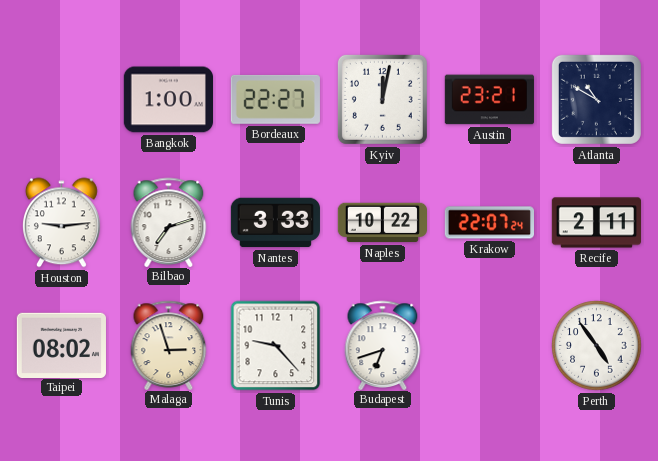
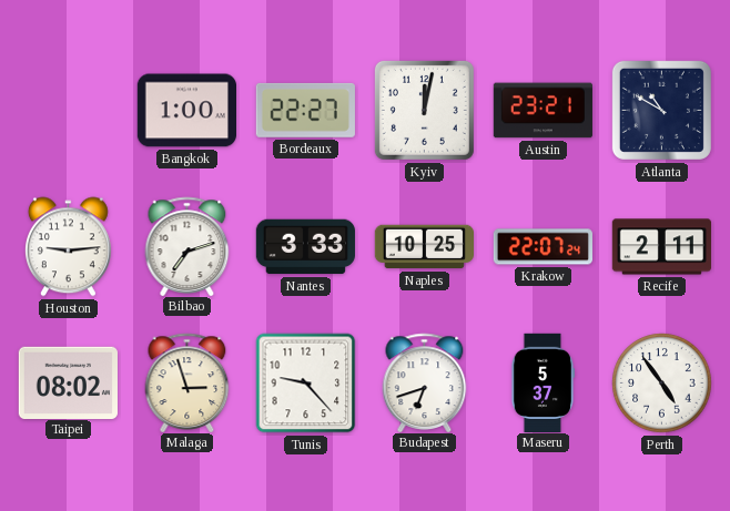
Naples: 10:22 -> 10:25
Maseru: none -> 5:37
